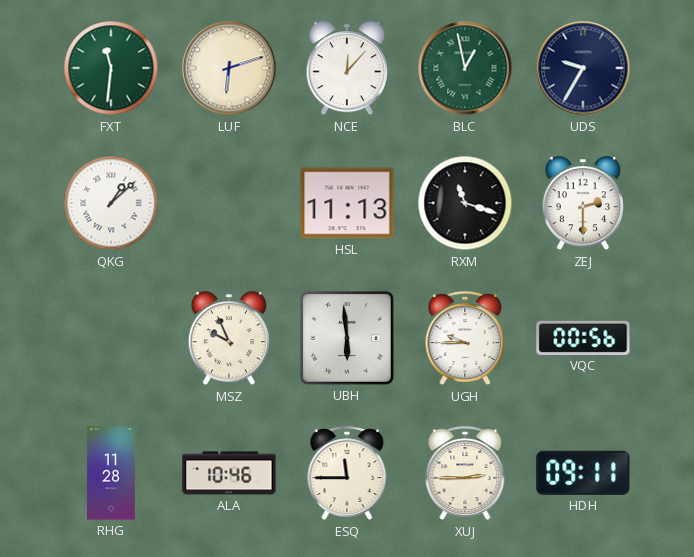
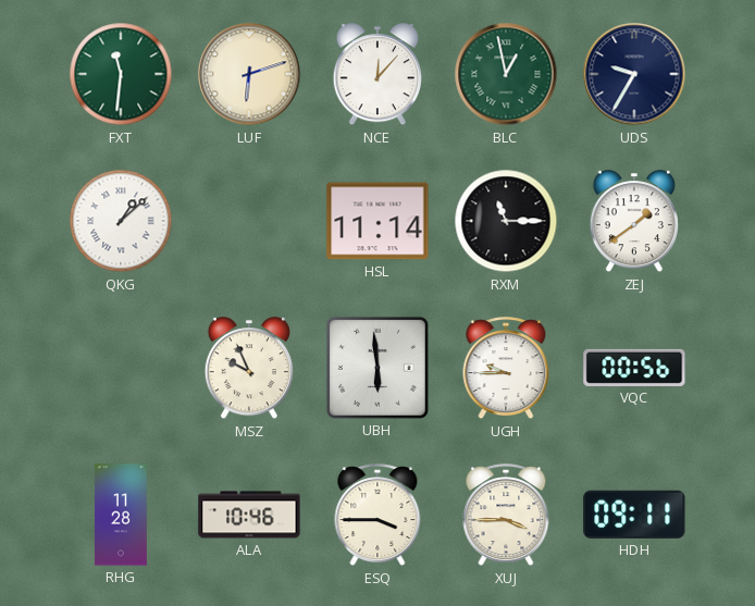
HSL: 11:13 -> 11:14
RXM: 11:18 -> 11:15
ZEJ: 2:30 -> 1:39
ESQ: 11:45 -> 3:45
XUJ: 2:45 -> 3:45
